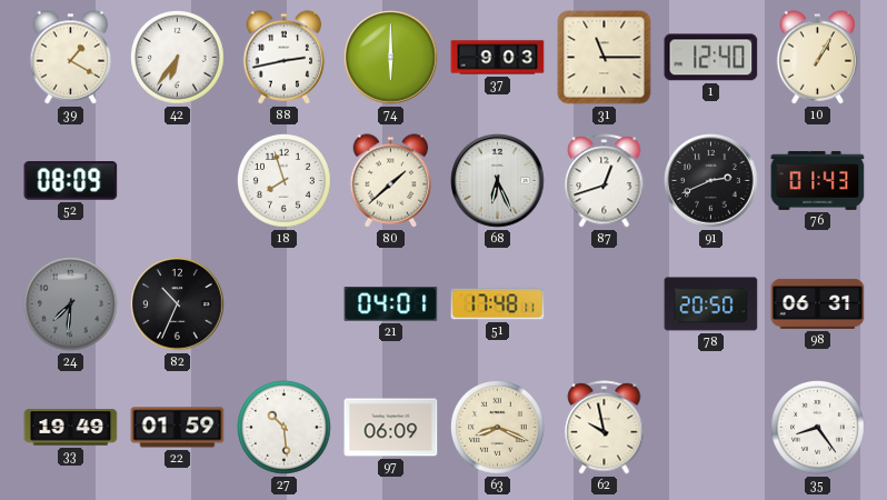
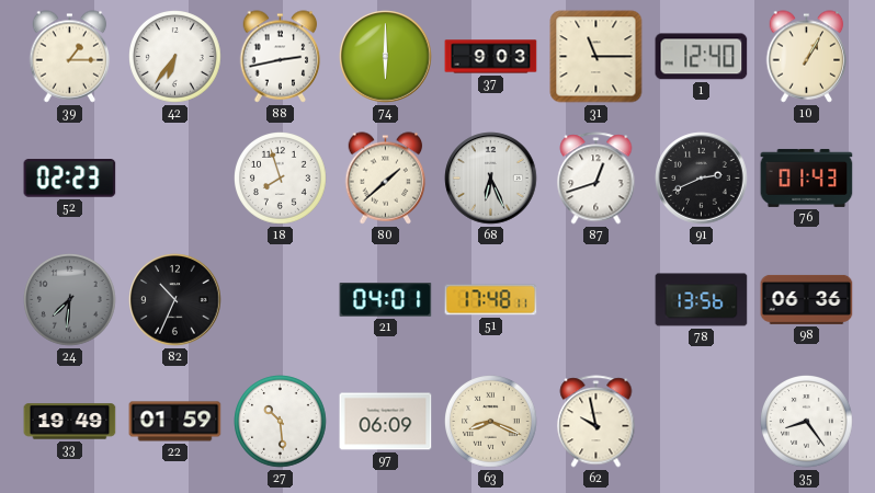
39: 1:20 -> 1:15
52: 08:09 -> 02:23
78: 20:50 -> 13:56
98: 06:31 -> 06:36
